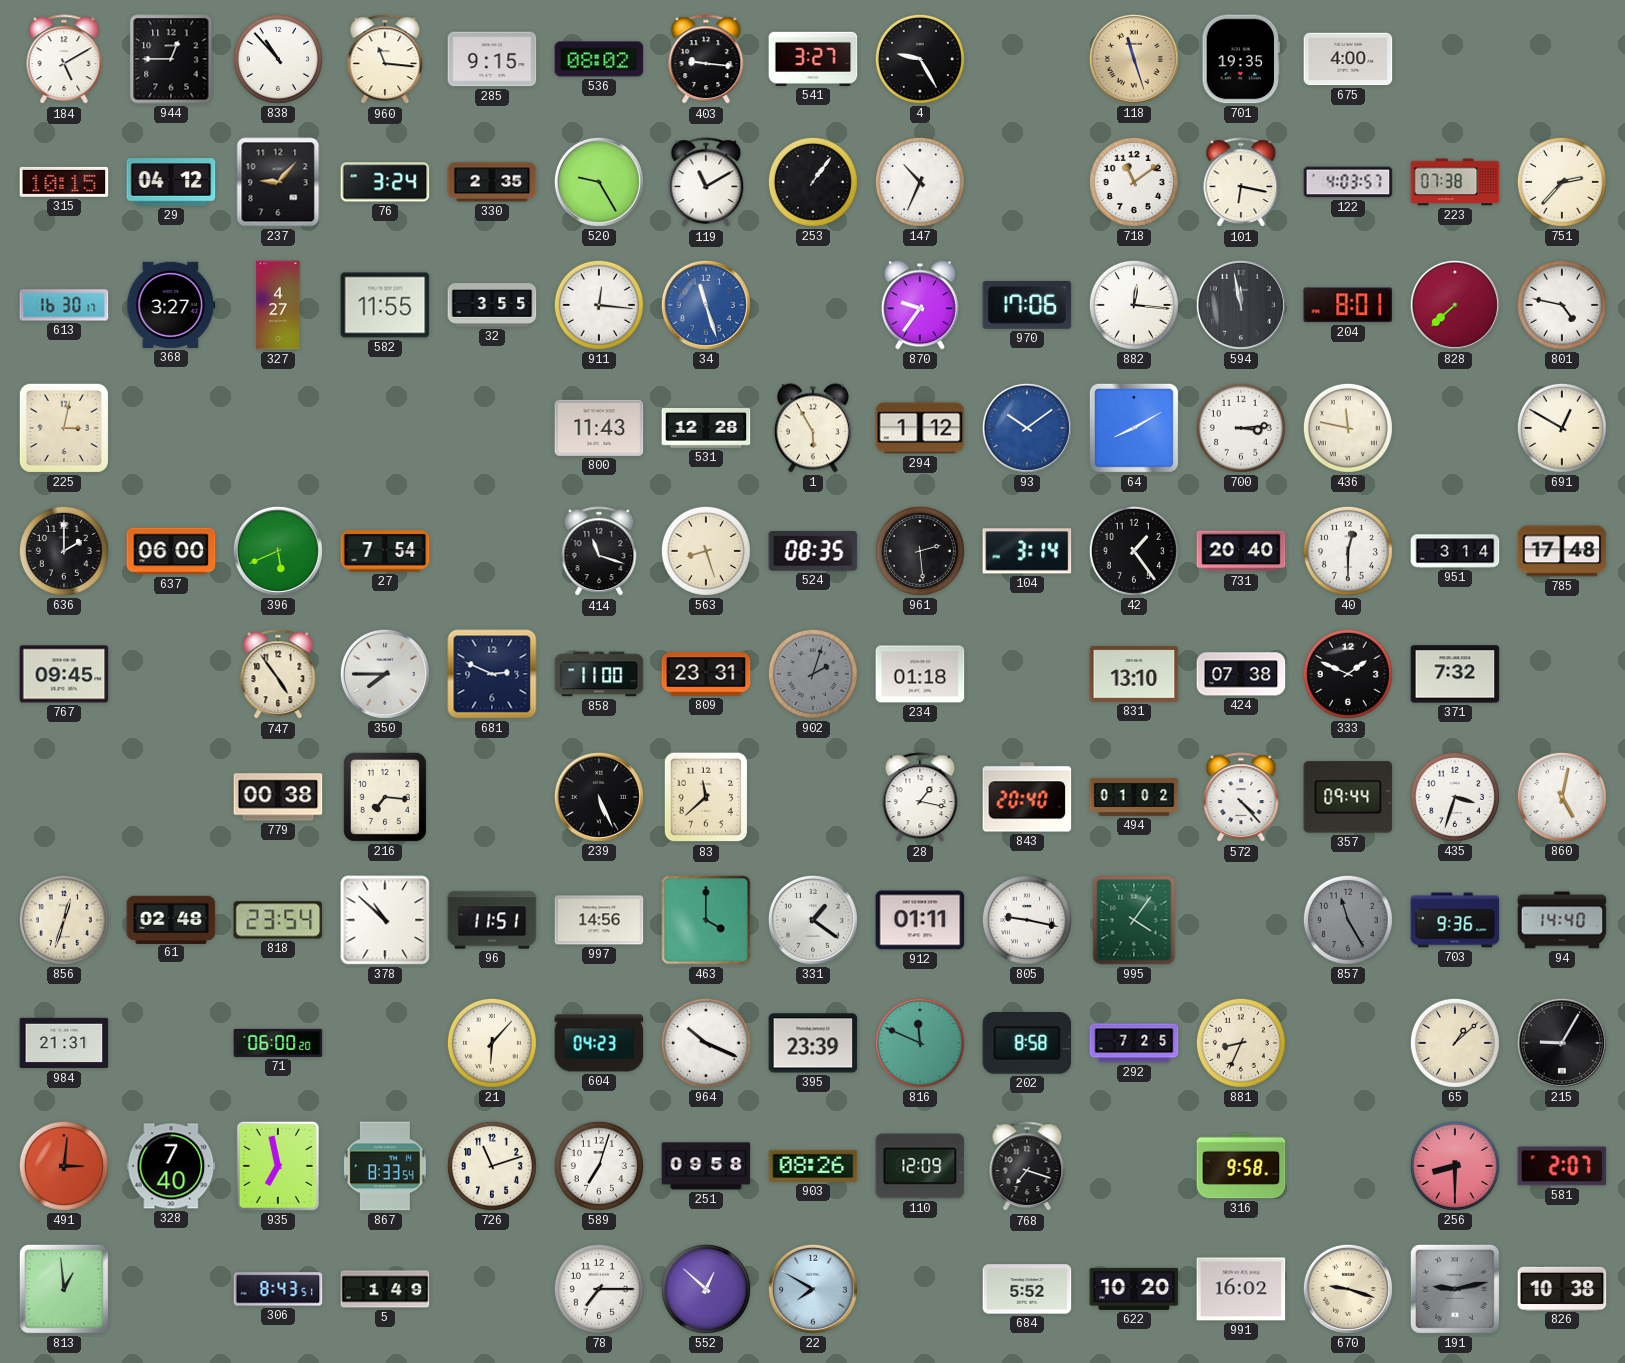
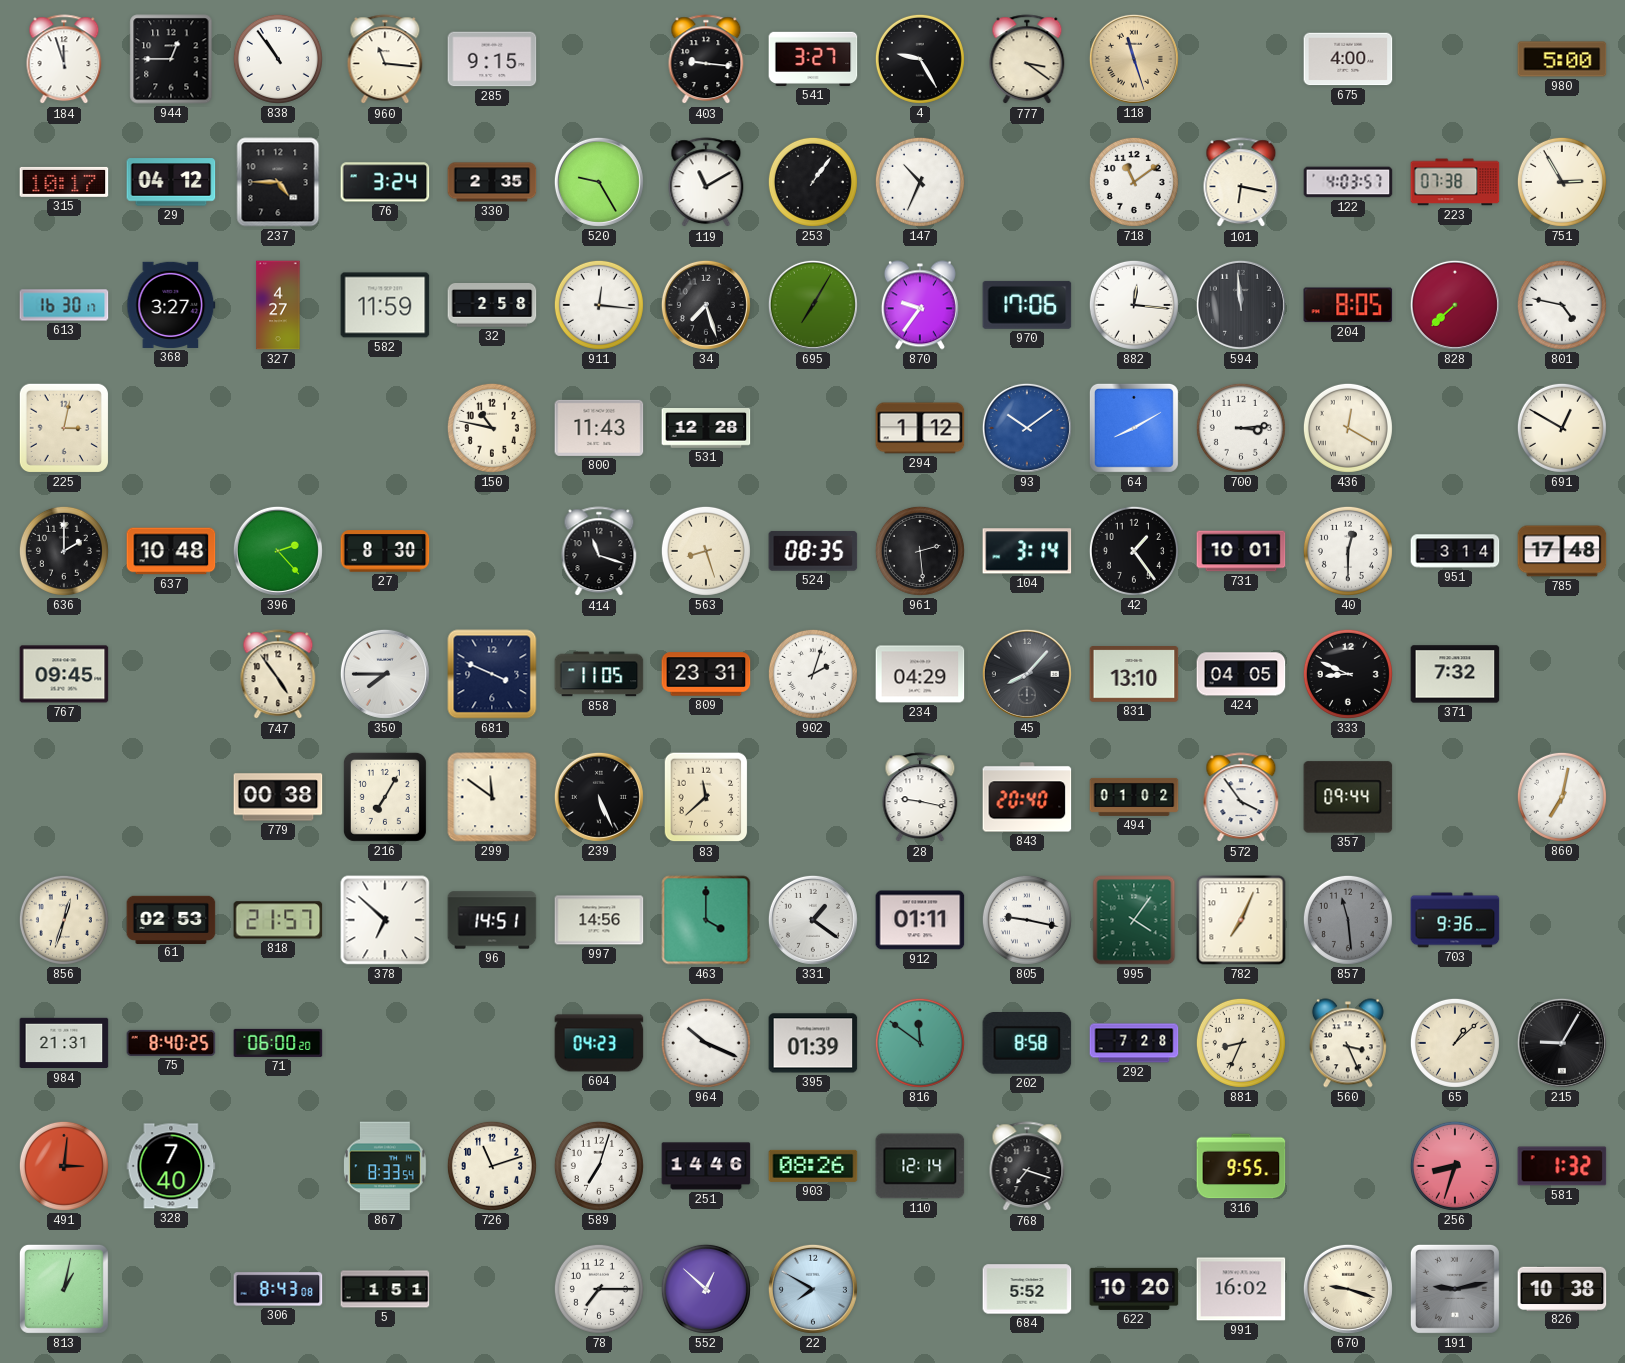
184: 5:10 -> 11:57
838: 10:53 -> 10:54
536: 08:02 -> none
777: none -> 3:21
701: 19:35 -> none
980: none -> 5:00
315: 10:15 -> 10:17
237: 9:07 -> 4:45
751: 2:37 -> 2:55
582: 11:55 -> 11:59
32: 3:55 -> 2:58
34: 11:27 -> 7:27
34 dial: blue -> black
695: none -> 7:05
594: 11:58 -> 11:59
204: 8:01 -> 8:05
150: none -> 10:47
1: 5:55 -> none
436: 11:47 -> 12:20
637: 06:00 -> 10:48
396: 5:41 -> 2:23
27: 7:54 -> 8:30
731: 20:40 -> 10:01
681: 2:49 -> 3:49
858: 11:00 -> 11:05
902 dial: grey -> white
234: 01:18 -> 04:29
45: none -> 8:07
424: 07:38 -> 04:05
333: 1:49 -> 8:49
216: 7:16 -> 7:05
299: none -> 11:51
28: 1:17 -> 9:17
572: 4:23 -> 3:54
435: 3:33 -> none
860: 5:02 -> 7:02
61: 02:48 -> 02:53
818: 23:54 -> 21:57
378: 10:52 -> 6:52
96: 11:51 -> 14:51
782: none -> 7:04
857: 11:25 -> 11:29
94: 14:40 -> none
75: none -> 8:40
21: 6:07 -> none
395: 23:39 -> 01:39
816: 11:49 -> 11:51
292: 7:25 -> 7:28
560: none -> 3:26
935: 6:58 -> none
251: 09:58 -> 14:46
110: 12:09 -> 12:14
316: 9:58 -> 9:55
256: 8:30 -> 8:33
581: 2:07 -> 1:32
813: 12:59 -> 1:02
306: 8:43:51 -> 8:43:08
5: 1:49 -> 1:51
